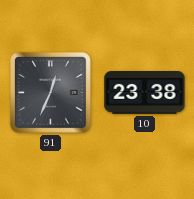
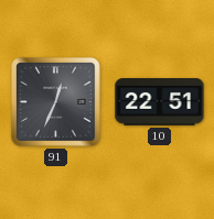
10: 23:38 -> 22:51
